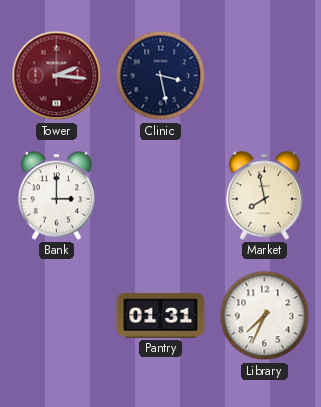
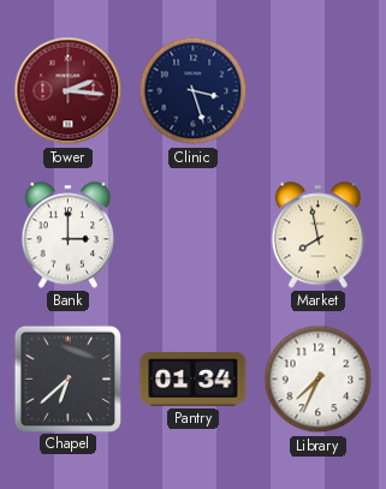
Clinic: 3:28 -> 3:27
Chapel: none -> 6:38
Pantry: 01:31 -> 01:34
